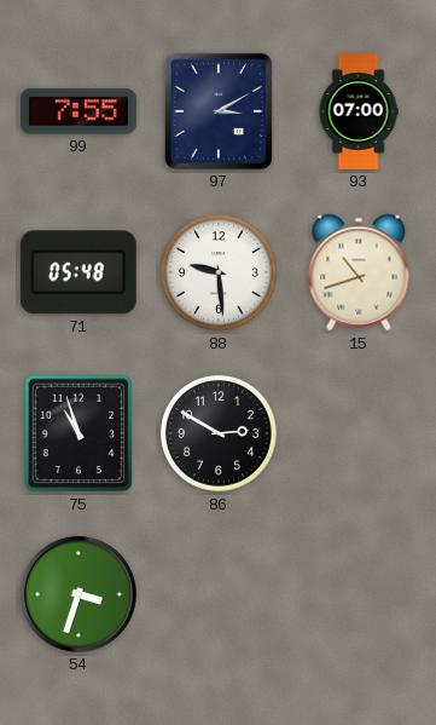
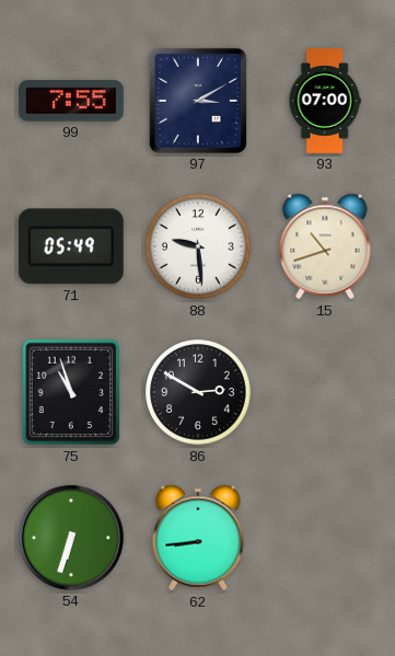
71: 05:48 -> 05:49
54: 3:33 -> 6:33
62: none -> 8:44
